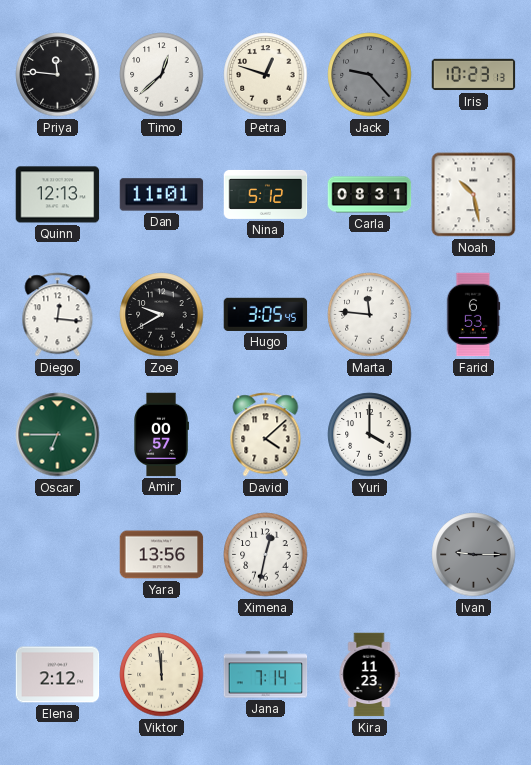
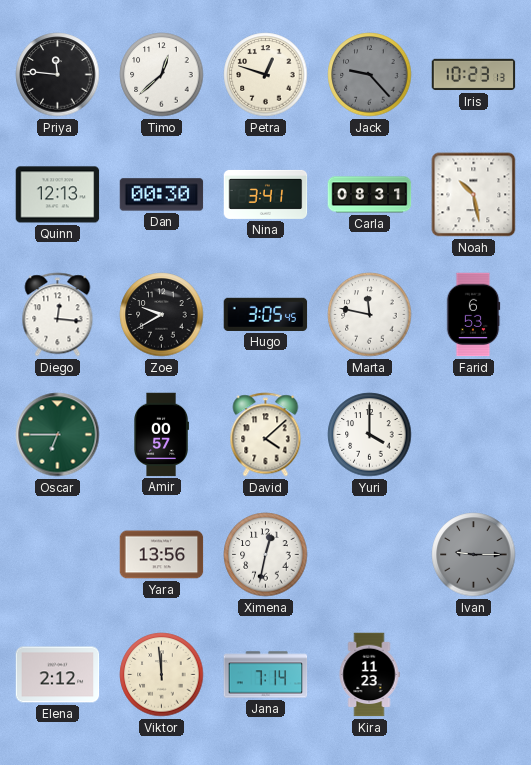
Dan: 11:01 -> 00:30
Nina: 5:12 -> 3:41
Marta: 11:46 -> 11:47
